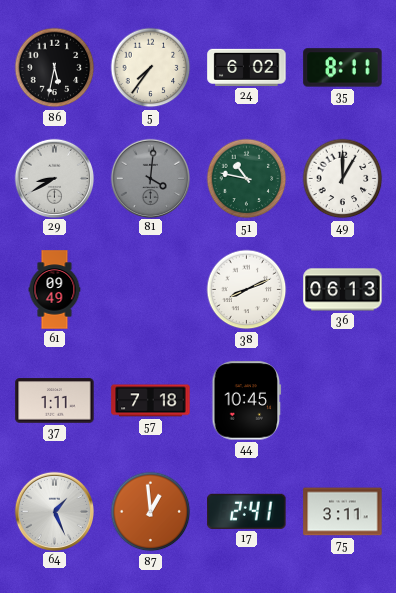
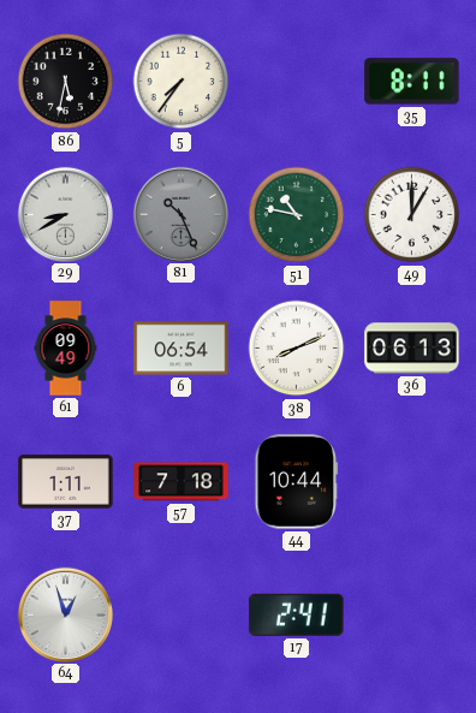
24: 6:02 -> none
81: 4:01 -> 10:26
6: none -> 06:54
44: 10:45 -> 10:44
64: 1:26 -> 12:57
87: 12:59 -> none
75: 3:11 -> none
